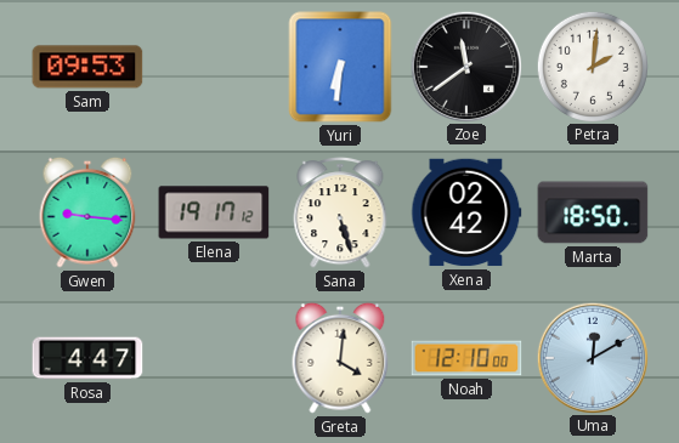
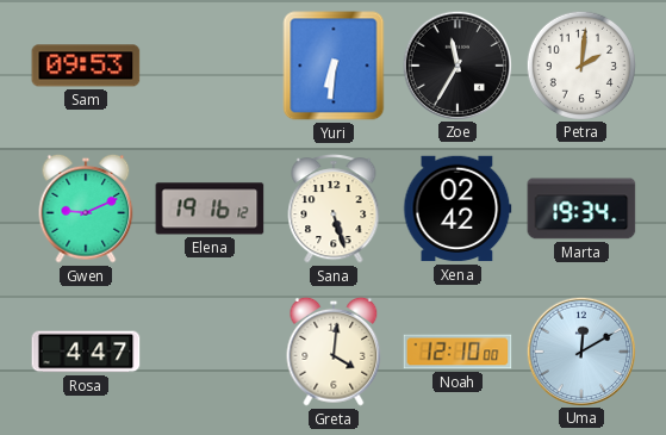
Zoe: 11:39 -> 11:35
Gwen: 9:16 -> 9:11
Elena: 19:17 -> 19:16
Marta: 18:50 -> 19:34
